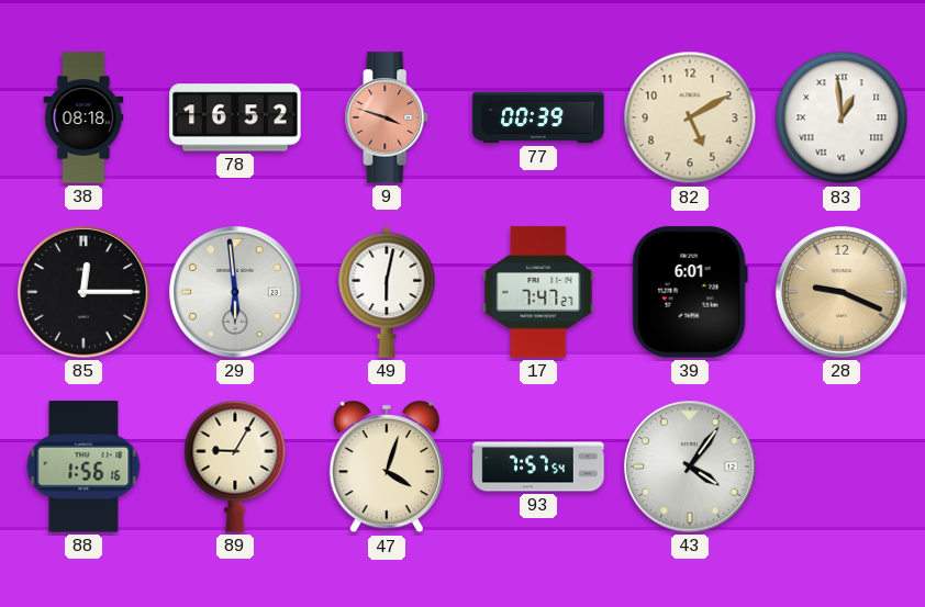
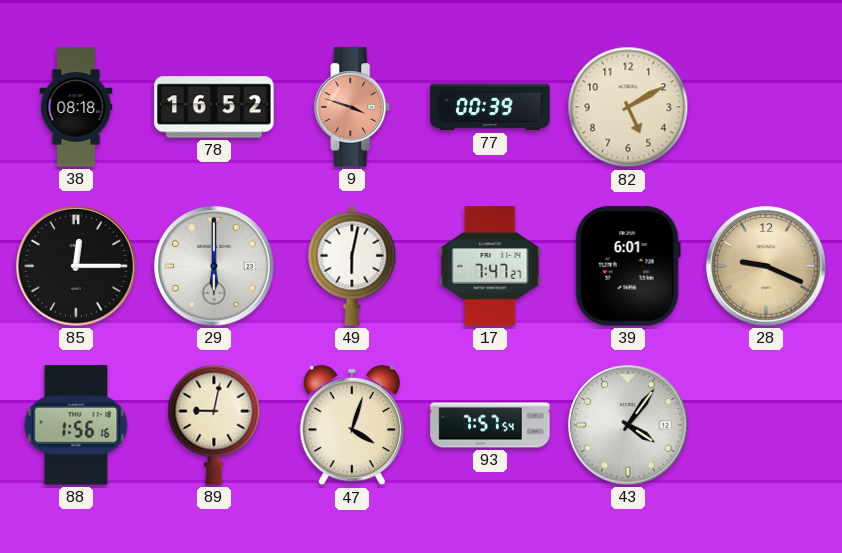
83: 12:59 -> none
29: 5:59 -> 6:00
89: 9:05 -> 9:02
